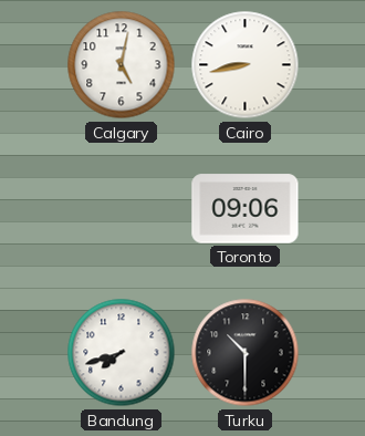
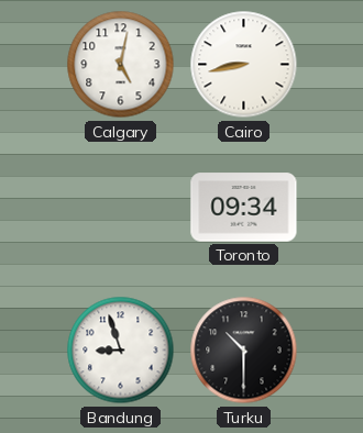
Toronto: 09:06 -> 09:34
Bandung: 7:42 -> 8:57
